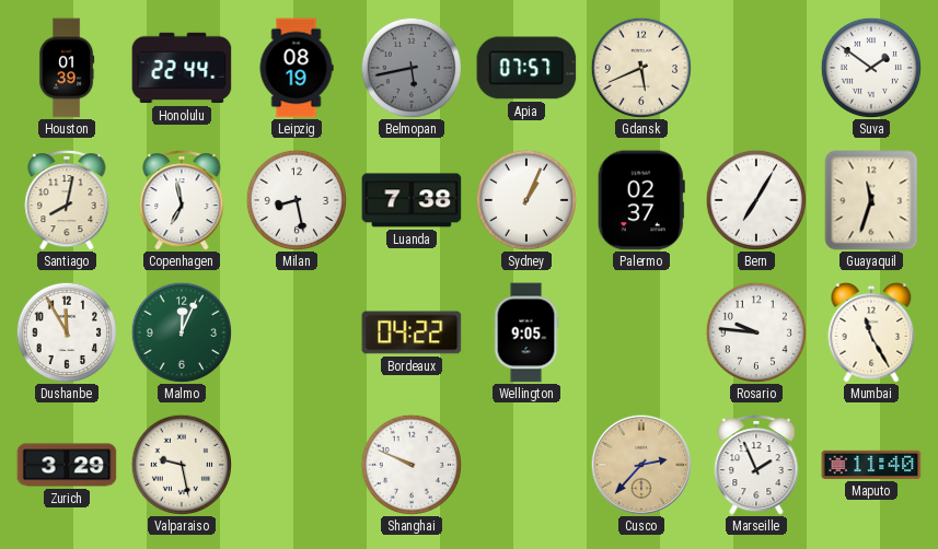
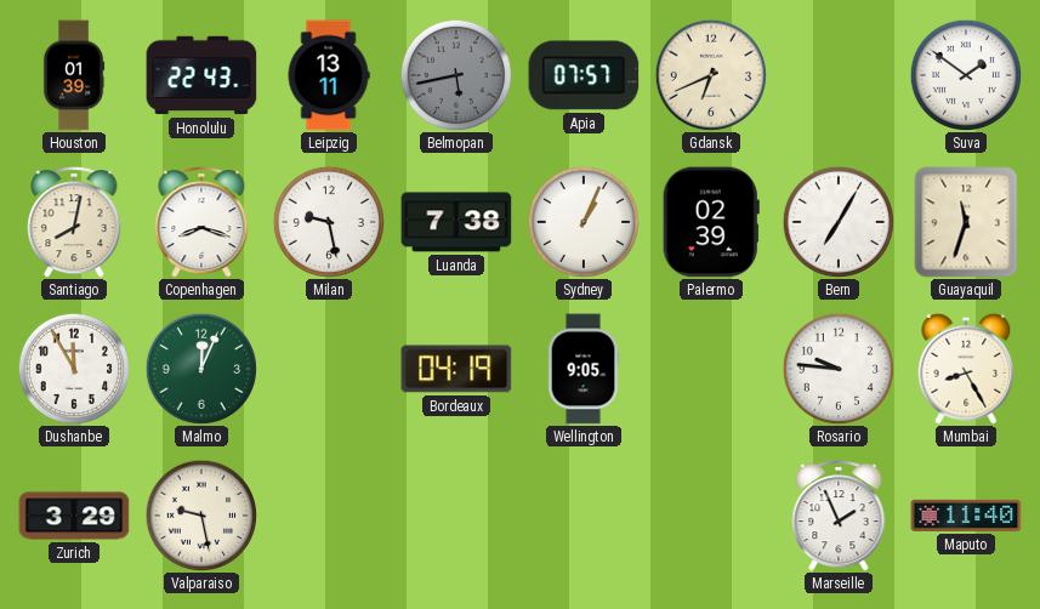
Honolulu: 22:44 -> 22:43
Leipzig: 08:19 -> 13:11
Gdansk: 5:41 -> 6:41
Copenhagen: 6:58 -> 8:18
Milan: 8:28 -> 9:28
Palermo: 02:37 -> 02:39
Bordeaux: 04:22 -> 04:19
Mumbai: 11:25 -> 8:25
Shanghai: 9:49 -> none
Cusco: 2:37 -> none
